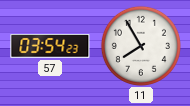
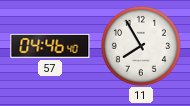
57: 03:54 -> 04:46
